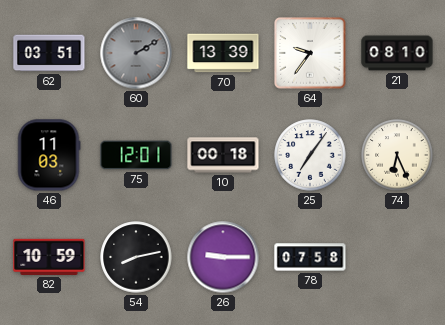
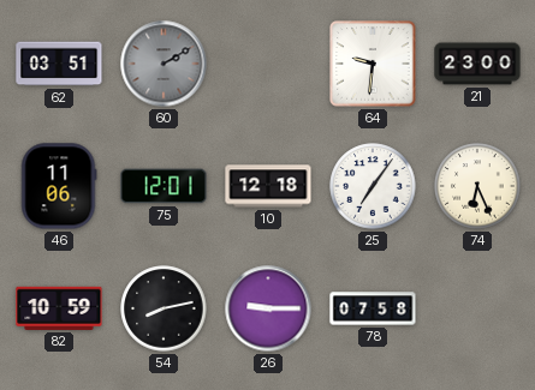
70: 13:39 -> none
64: 9:36 -> 9:31
21: 08:10 -> 23:00
46: 11:03 -> 11:06
10: 00:18 -> 12:18
